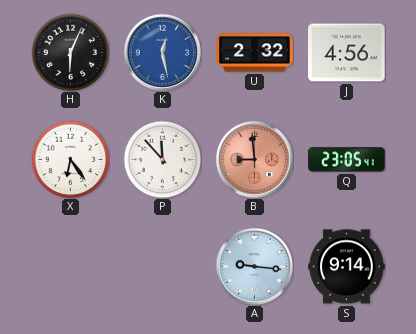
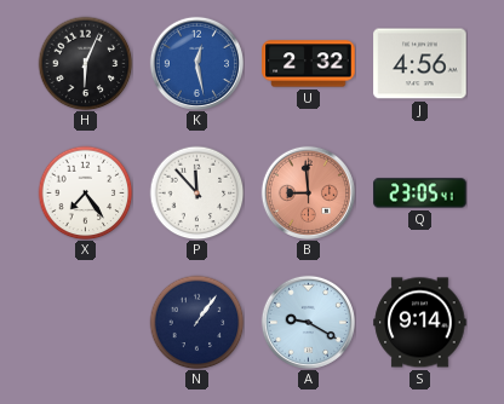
X: 6:24 -> 7:24
N: none -> 1:06
A: 9:16 -> 9:20
